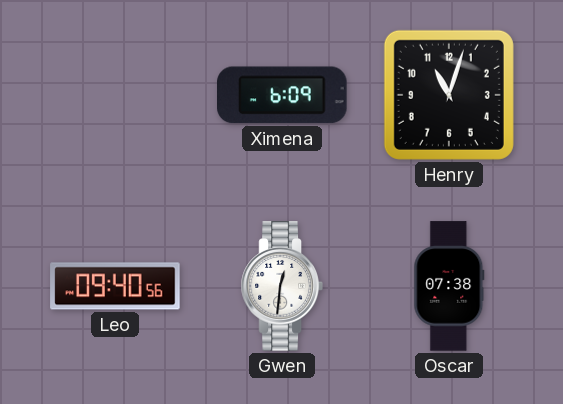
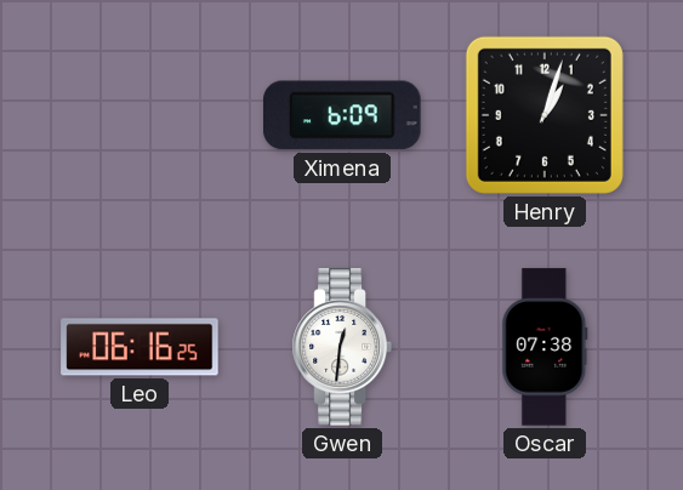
Henry: 11:03 -> 1:03
Leo: 09:40 -> 06:16
